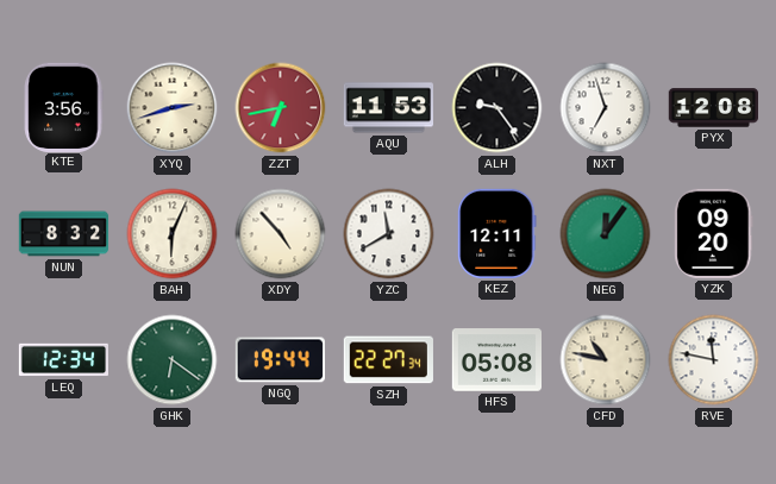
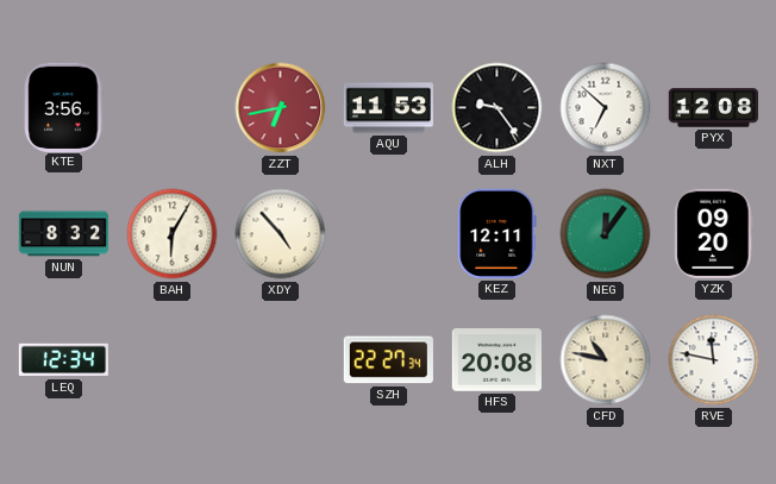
XYQ: 2:42 -> none
NXT: 6:57 -> 6:52
BAH: 6:04 -> 6:05
YZC: 11:40 -> none
GHK: 6:21 -> none
NGQ: 19:44 -> none
HFS: 05:08 -> 20:08
